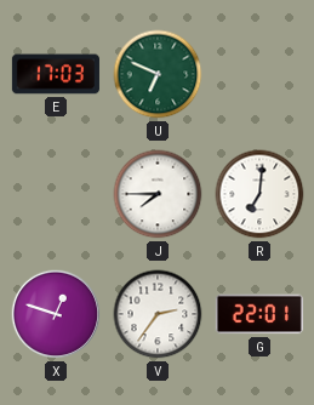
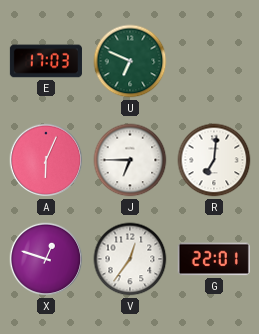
A: none -> 6:04
J: 7:45 -> 6:45
V: 2:36 -> 12:36
